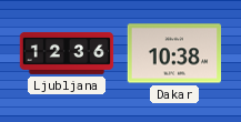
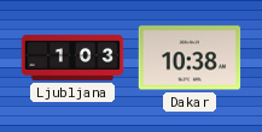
Ljubljana: 12:36 -> 1:03
